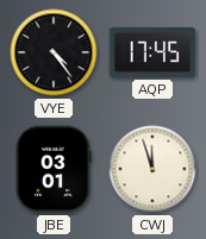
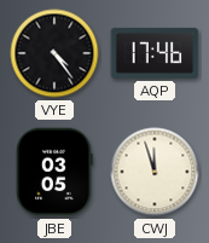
AQP: 17:45 -> 17:46
JBE: 03:01 -> 03:05
